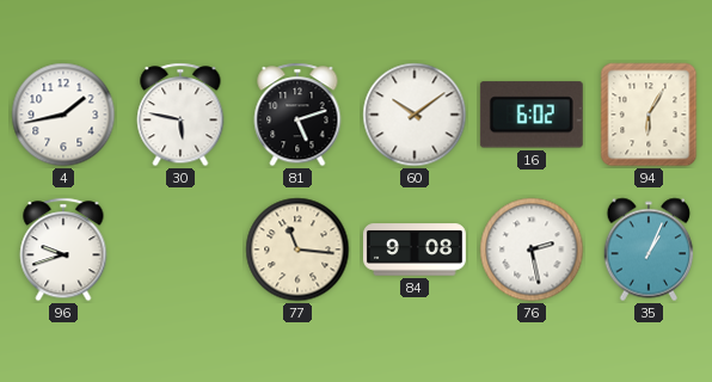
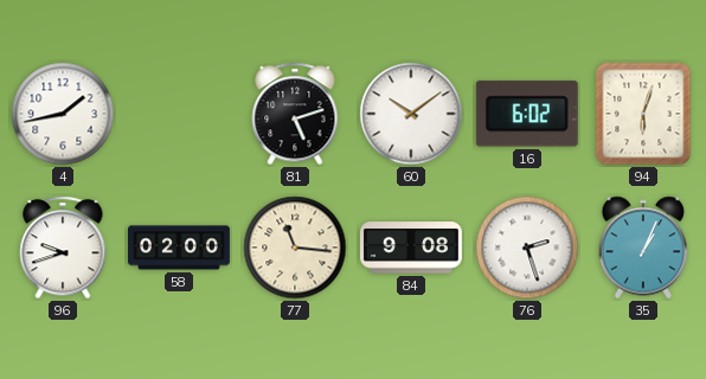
30: 5:47 -> none
94: 6:05 -> 6:03
58: none -> 02:00
76: 2:28 -> 2:27
